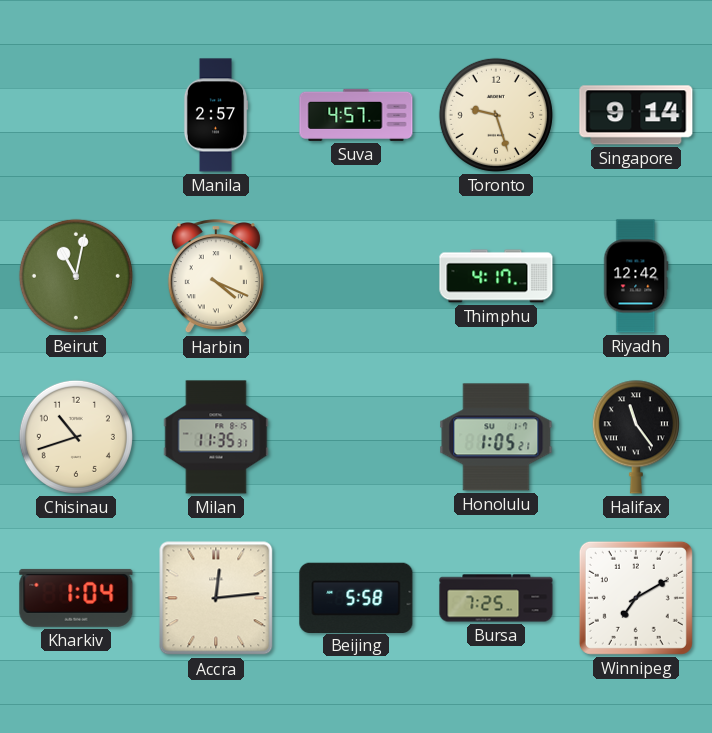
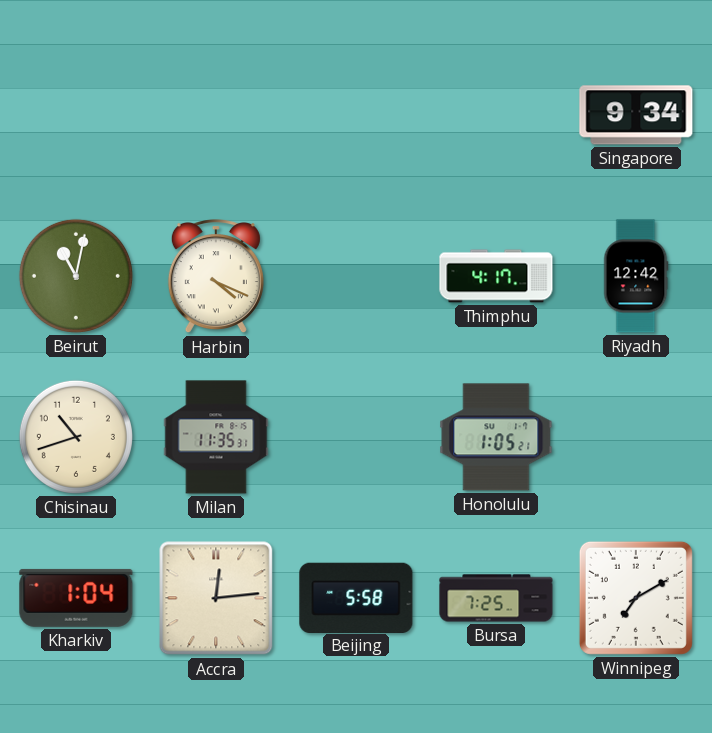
Manila: 2:57 -> none
Suva: 4:57 -> none
Toronto: 9:27 -> none
Singapore: 9:14 -> 9:34
Halifax: 11:24 -> none
